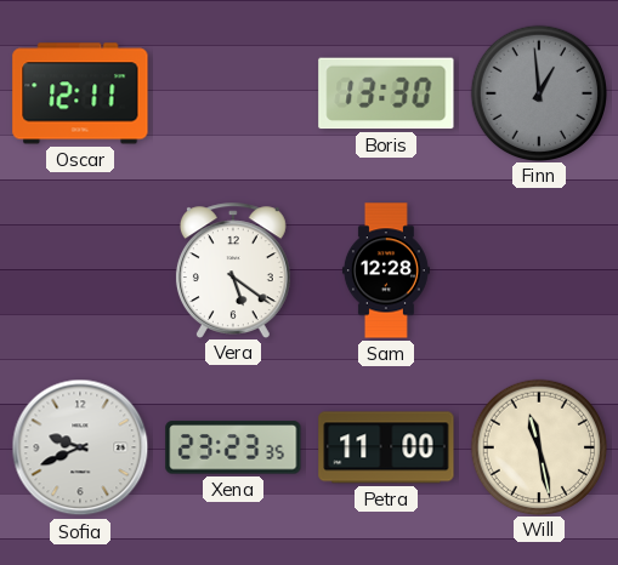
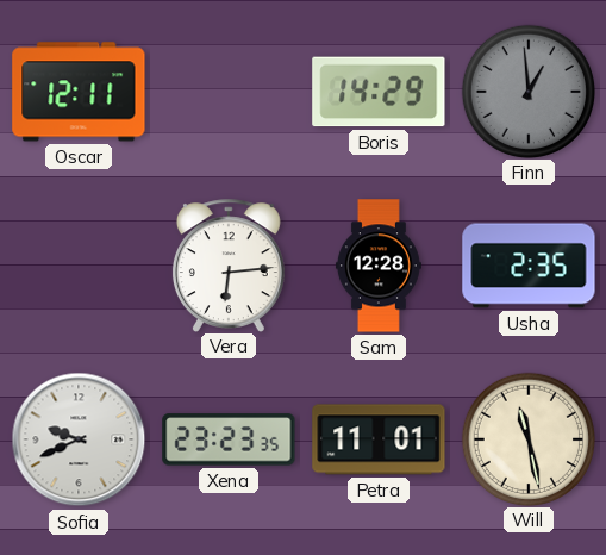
Boris: 13:30 -> 14:29
Vera: 5:21 -> 6:14
Usha: none -> 2:35
Petra: 11:00 -> 11:01
